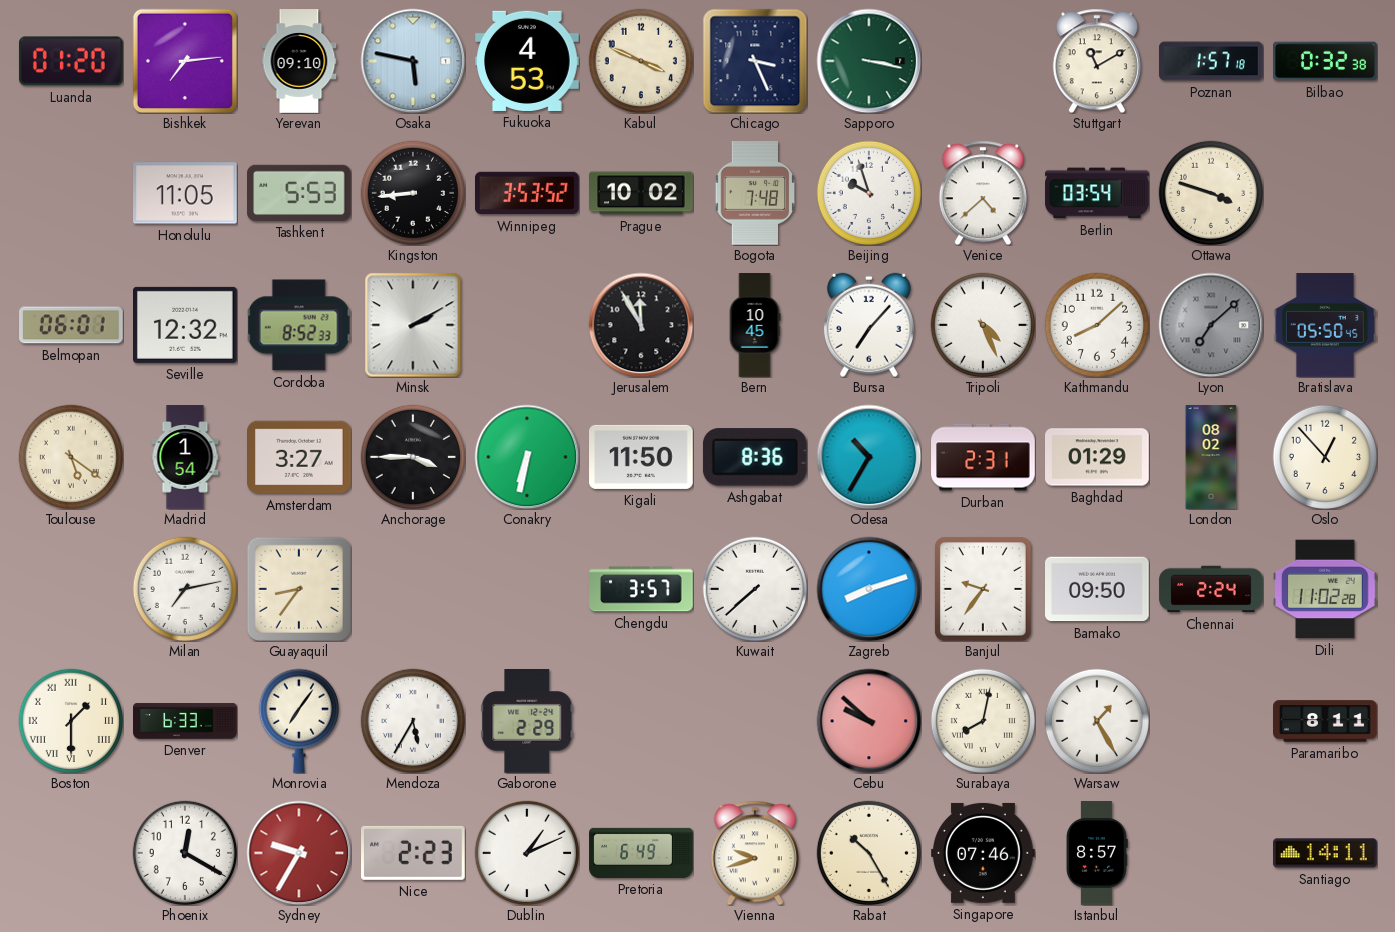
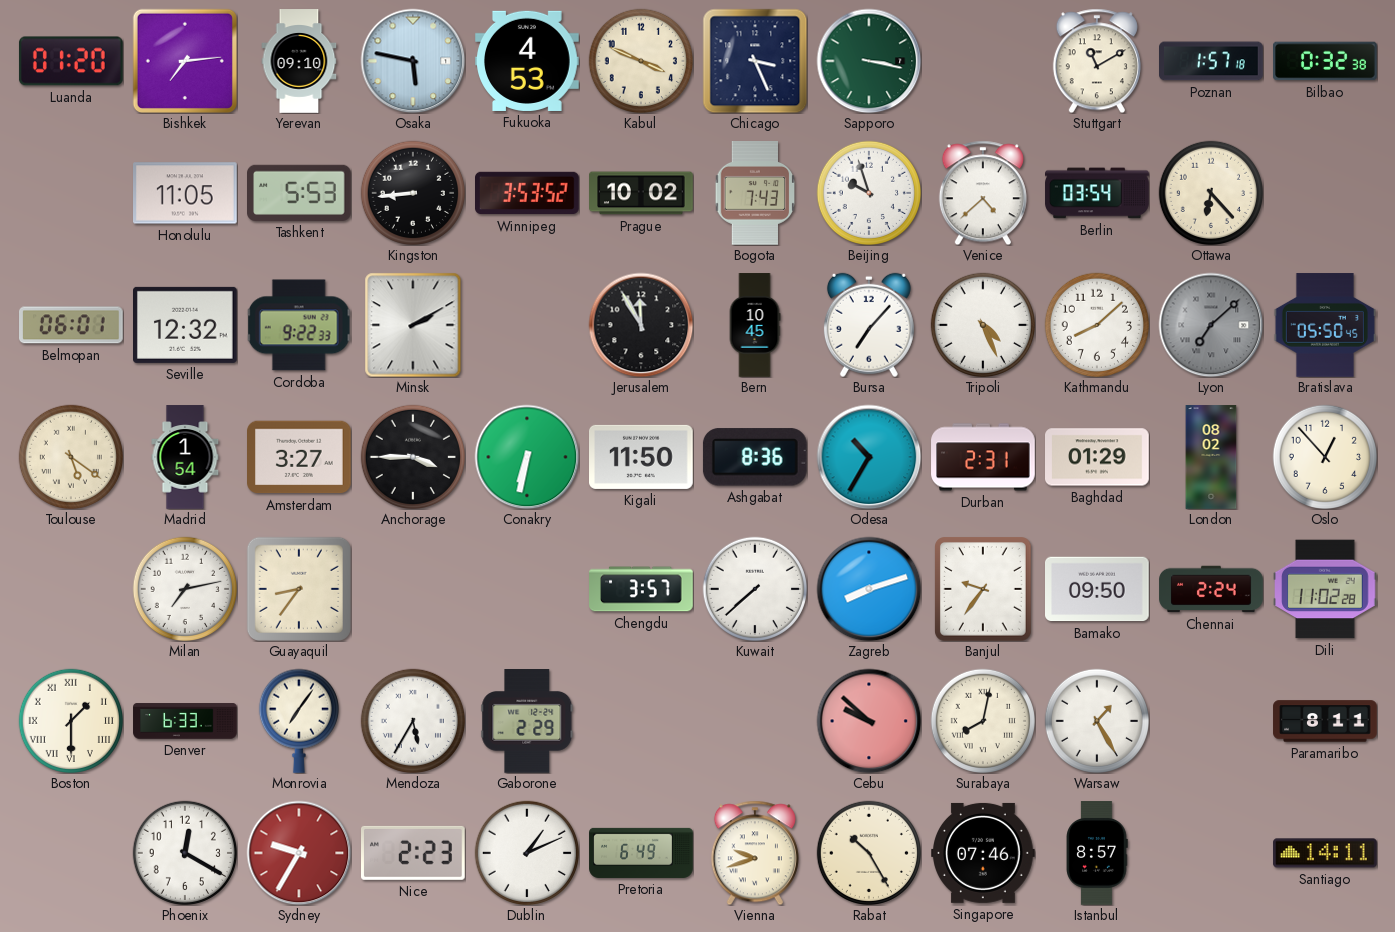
Bogota: 7:48 -> 7:43
Ottawa: 3:48 -> 6:23
Cordoba: 8:52 -> 9:22
